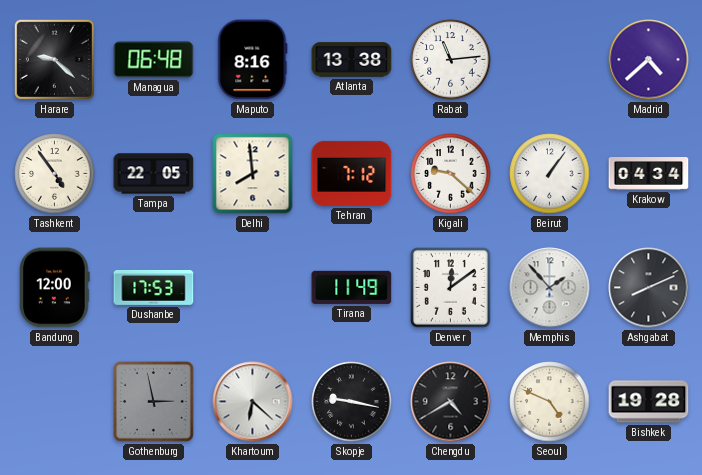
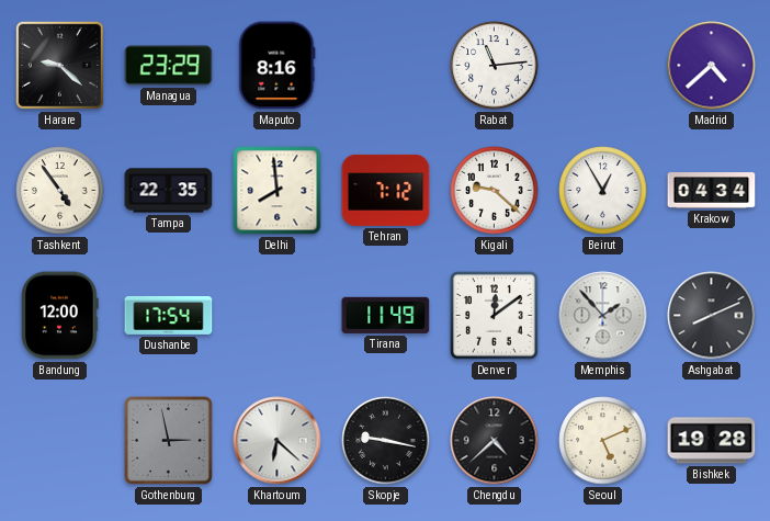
Managua: 06:48 -> 23:29
Atlanta: 13:38 -> none
Tampa: 22:05 -> 22:35
Beirut: 1:06 -> 12:55
Dushanbe: 17:53 -> 17:54
Chengdu: 4:40 -> 4:38
Seoul: 4:49 -> 5:11
